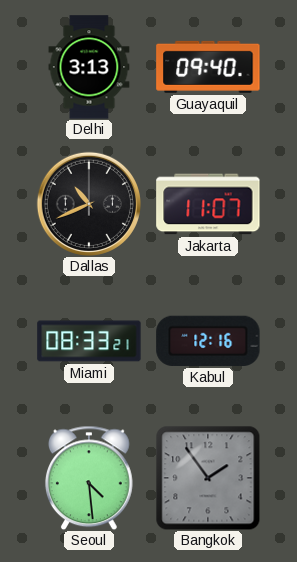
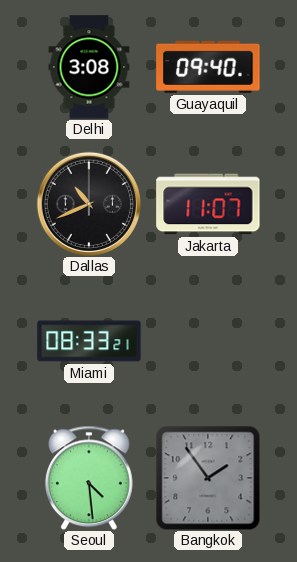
Delhi: 3:13 -> 3:08
Kabul: 12:16 -> none
